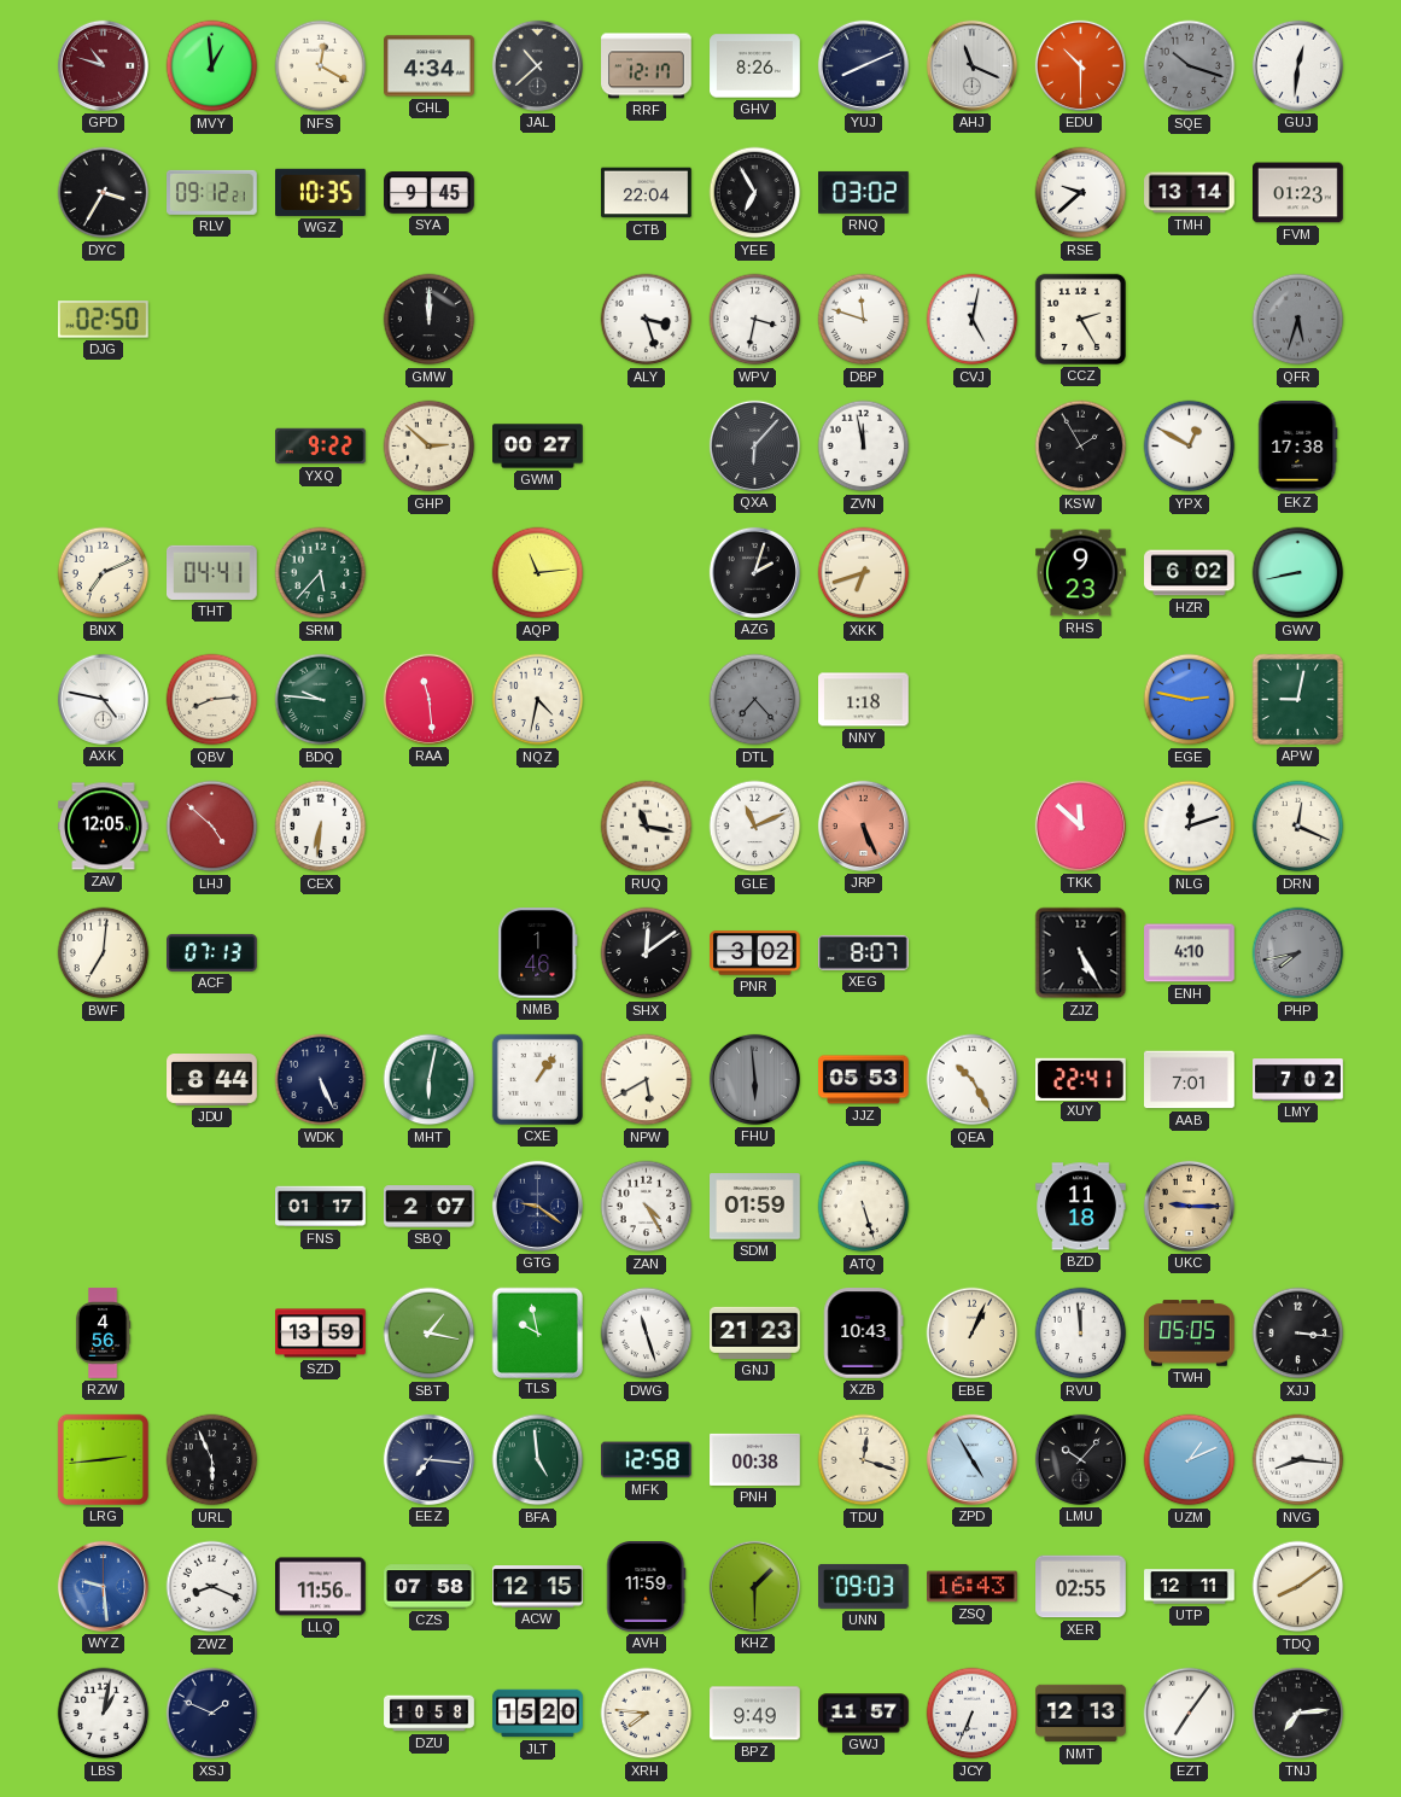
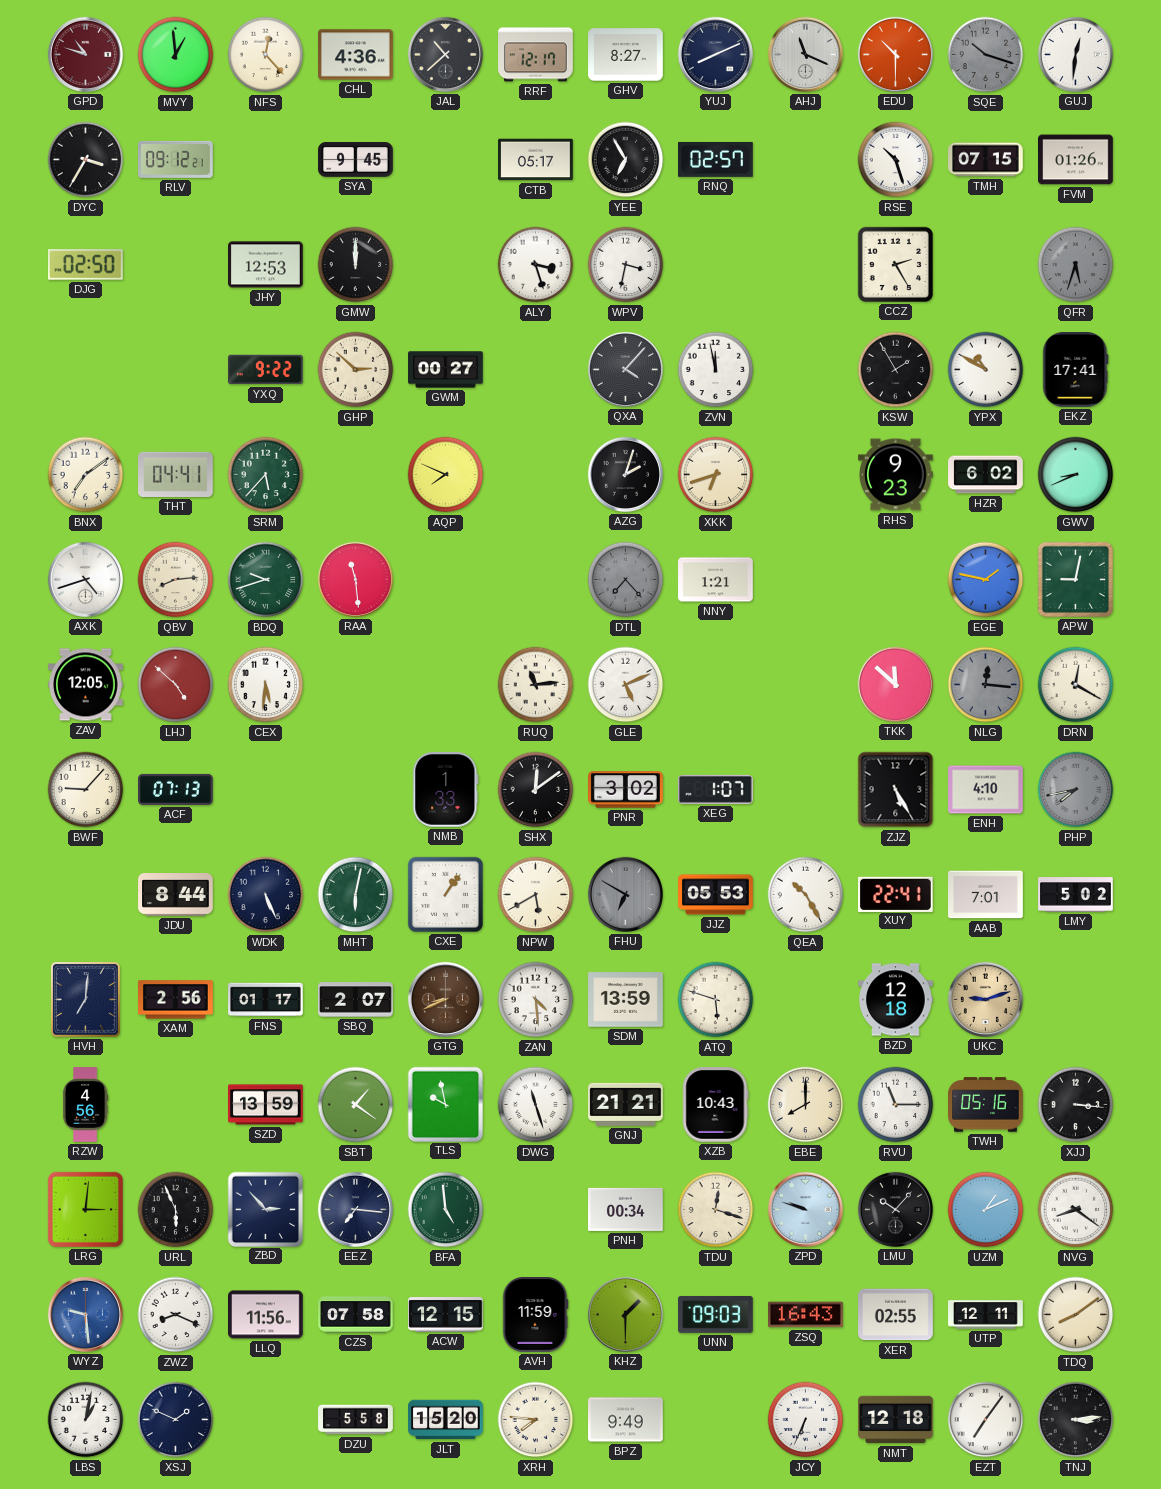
NFS: 12:20 -> 12:23
CHL: 4:34 -> 4:36
GHV: 8:26 -> 8:27
WGZ: 10:35 -> none
CTB: 22:04 -> 05:17
RNQ: 03:02 -> 02:57
RSE: 9:38 -> 10:27
TMH: 13:14 -> 07:15
FVM: 01:23 -> 01:26
JHY: none -> 12:53
DBP: 11:48 -> none
CVJ: 5:02 -> none
QXA: 6:07 -> 4:07
YPX: 12:50 -> 10:50
EKZ: 17:38 -> 17:41
BNX: 7:11 -> 7:09
AQP: 11:14 -> 7:49
GWV: 8:43 -> 8:41
AXK: 4:47 -> 4:42
BDQ: 9:46 -> 9:42
NQZ: 4:32 -> none
NNY: 1:18 -> 1:21
EGE: 2:47 -> 1:47
CEX: 6:31 -> 5:31
RUQ: 11:17 -> 11:14
GLE: 11:11 -> 5:11
JRP: 5:26 -> none
NLG: 12:12 -> 12:16
NLG dial: white -> grey
DRN: 12:19 -> 12:20
BWF: 7:01 -> 9:07
NMB: 1:46 -> 1:33
XEG: 8:07 -> 1:07
FHU: 5:59 -> 6:50
LMY: 7:02 -> 5:02
HVH: none -> 7:01
XAM: none -> 2:56
GTG: 9:21 -> 8:41
GTG dial: navy -> brown
ZAN: 4:25 -> 4:29
SDM: 01:59 -> 13:59
ATQ: 5:27 -> 5:48
BZD: 11:18 -> 12:18
UKC: 9:15 -> 9:12
SBT: 1:17 -> 1:21
GNJ: 21:23 -> 21:21
EBE: 1:04 -> 8:00
RVU: 11:59 -> 11:15
TWH: 05:05 -> 05:16
LRG: 2:44 -> 3:01
ZBD: none -> 2:53
MFK: 12:58 -> none
PNH: 00:38 -> 00:34
ZPD: 4:55 -> 9:48
NVG: 8:16 -> 8:21
DZU: 10:58 -> 5:58
GWJ: 11:57 -> none
NMT: 12:13 -> 12:18
TNJ: 7:14 -> 3:14
